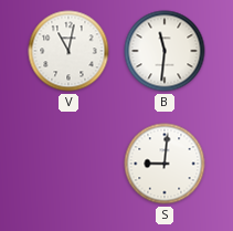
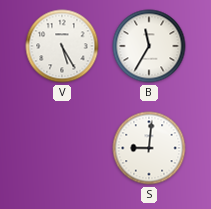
V: 11:02 -> 5:25
B: 11:31 -> 11:35
